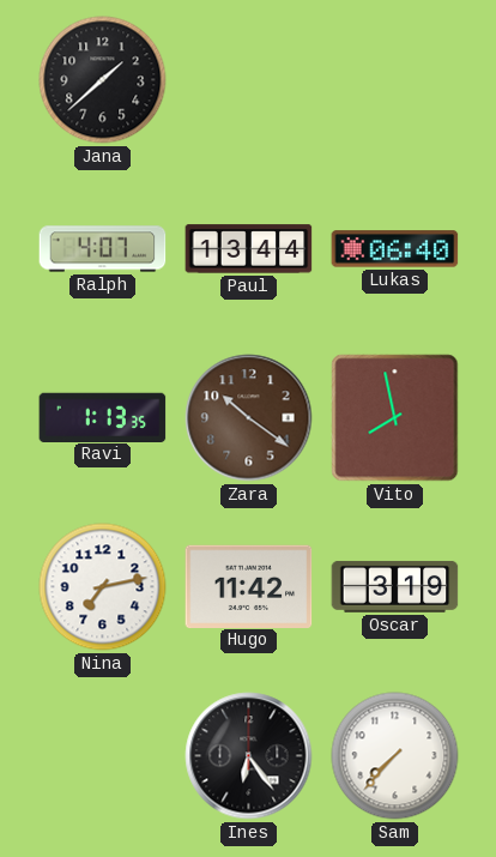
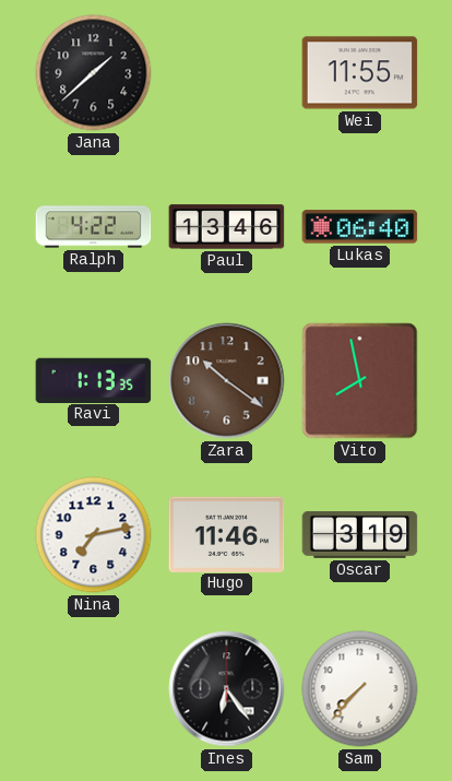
Wei: none -> 11:55
Ralph: 4:07 -> 4:22
Paul: 13:44 -> 13:46
Hugo: 11:42 -> 11:46
